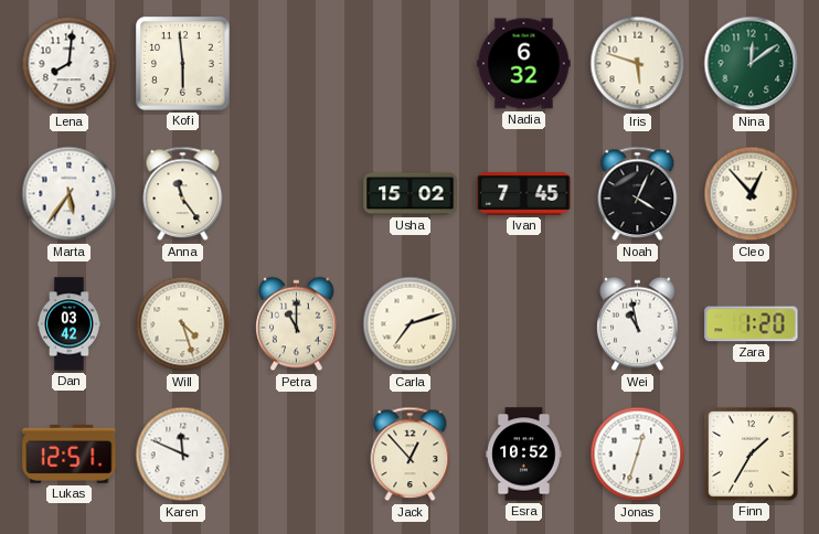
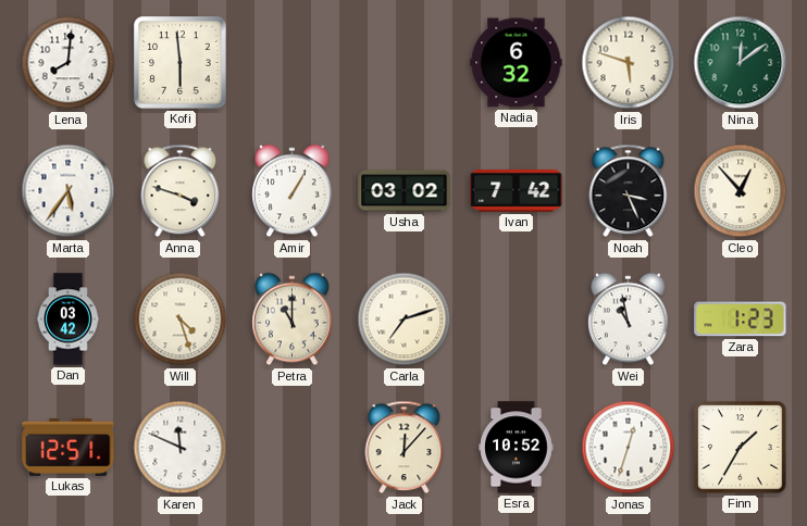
Anna: 11:24 -> 3:48
Amir: none -> 1:05
Usha: 15:02 -> 03:02
Ivan: 7:45 -> 7:42
Noah: 4:04 -> 3:26
Zara: 1:20 -> 1:23
Jack: 12:53 -> 12:07
